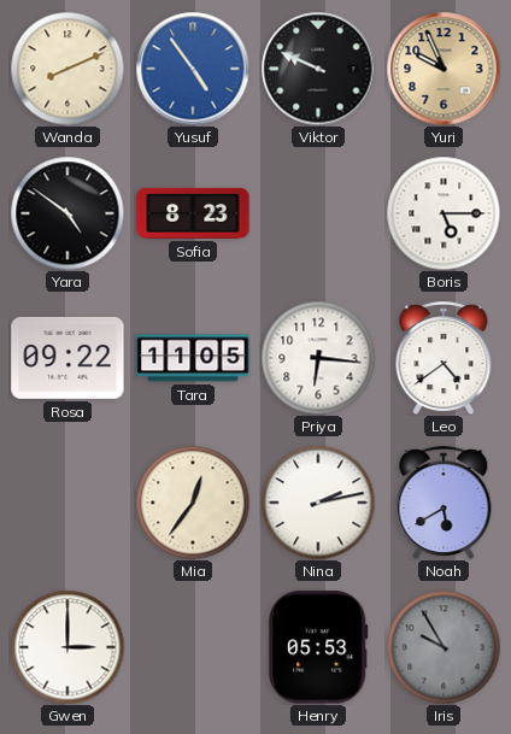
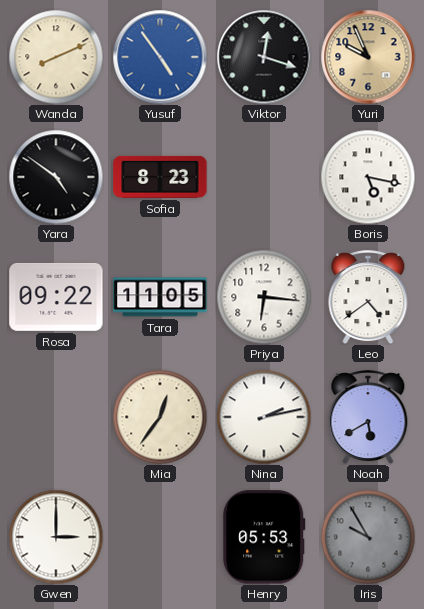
Viktor: 9:49 -> 12:18
Boris: 5:15 -> 5:17
